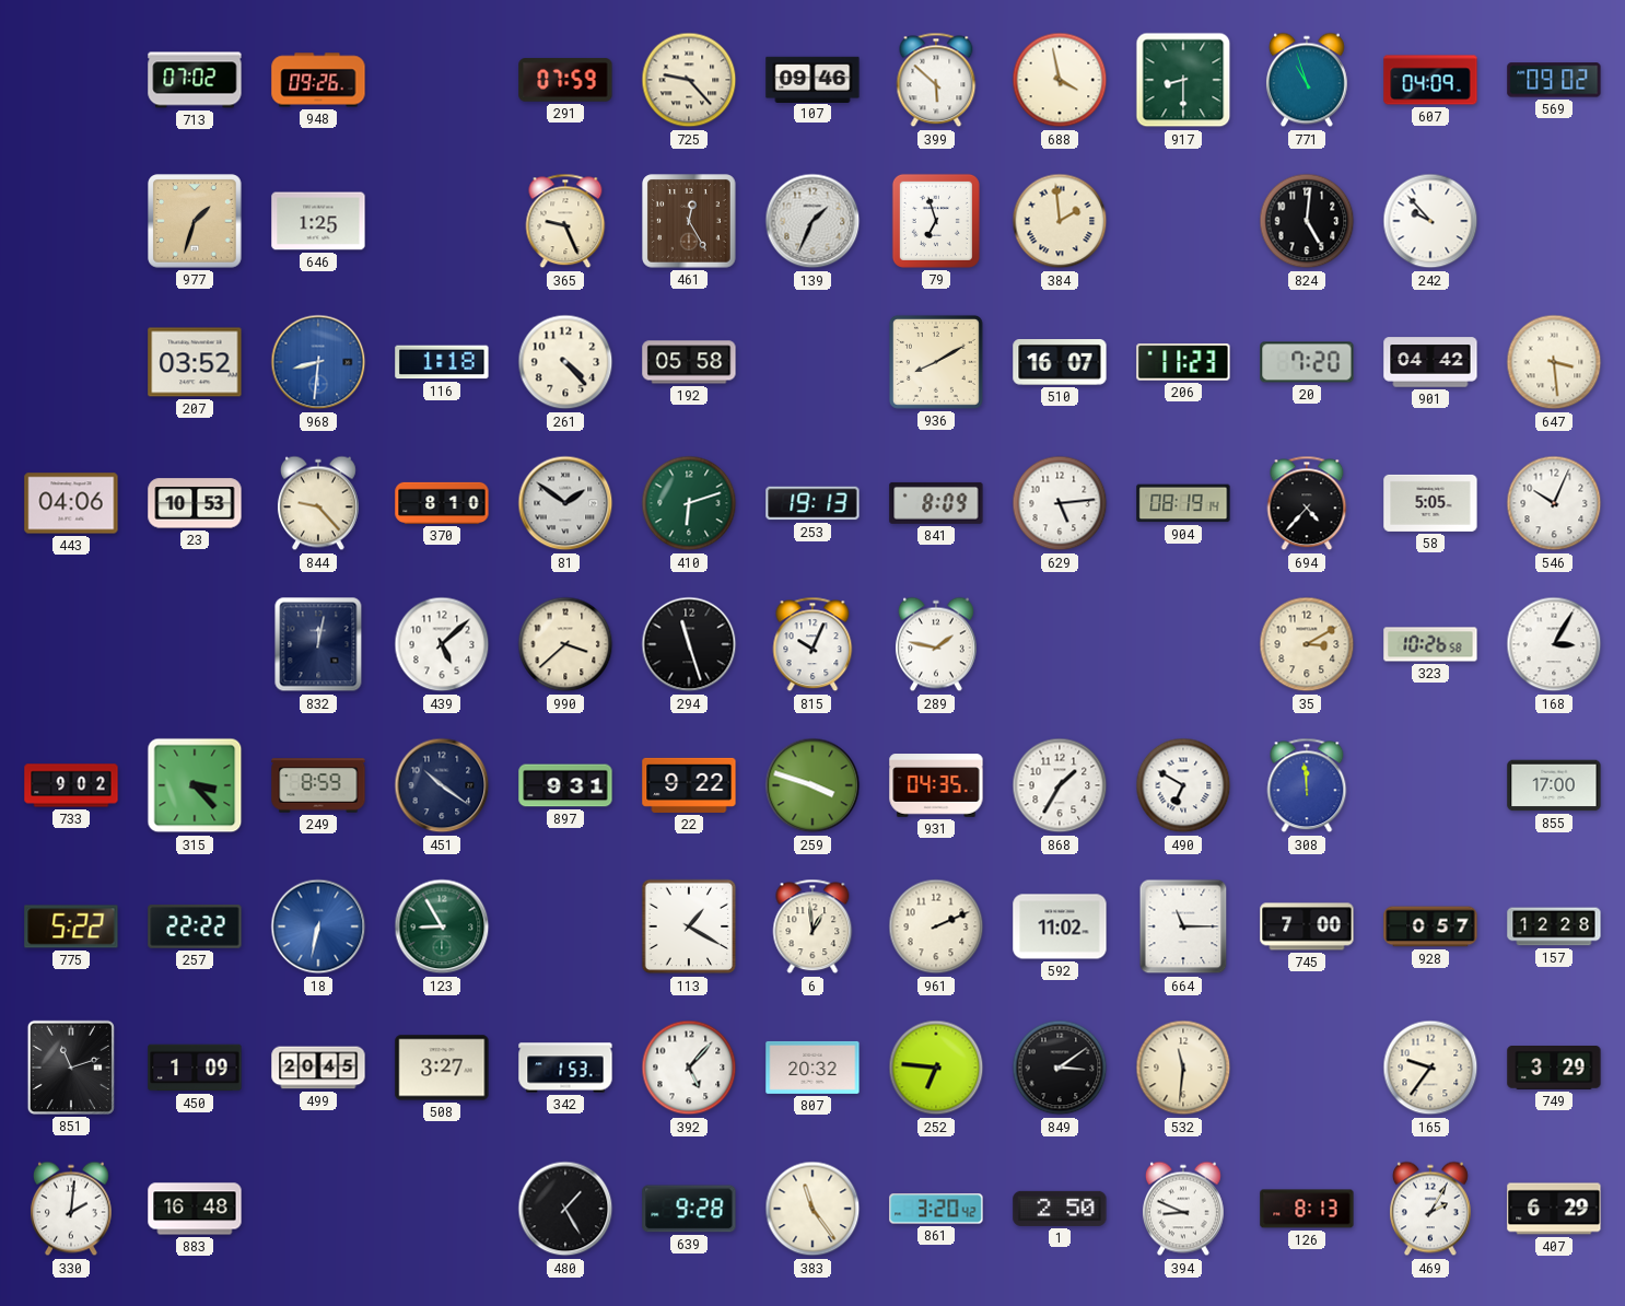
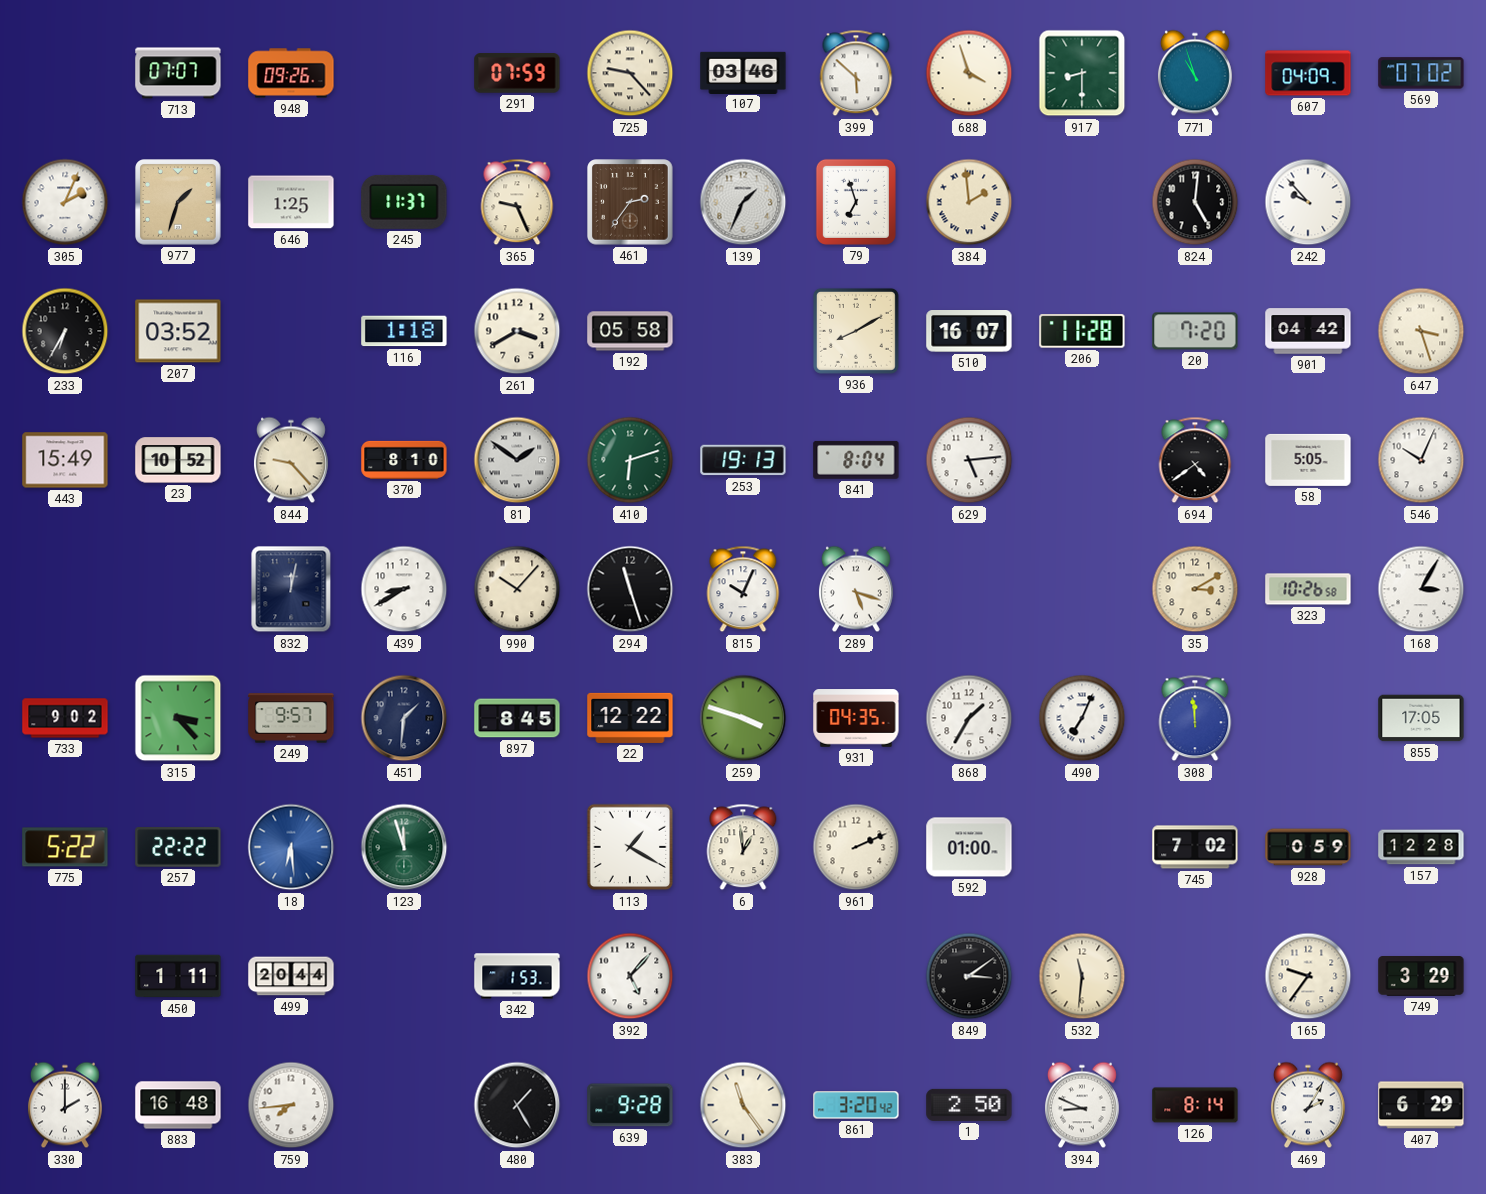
713: 07:02 -> 07:07
107: 09:46 -> 03:46
688: 3:58 -> 3:57
569: 09:02 -> 07:02
305: none -> 2:04
245: none -> 11:37
461: 12:25 -> 2:36
233: none -> 6:35
968: 8:31 -> none
261: 4:23 -> 3:40
206: 11:23 -> 11:28
647: 3:29 -> 3:27
443: 04:06 -> 15:49
23: 10:53 -> 10:52
841: 8:09 -> 8:04
904: 08:19 -> none
694: 4:37 -> 4:39
439: 5:08 -> 8:40
990: 3:38 -> 10:07
289: 1:47 -> 5:18
249: 8:59 -> 9:57
451: 10:21 -> 1:31
897: 9:31 -> 8:45
22: 9:22 -> 12:22
490: 6:50 -> 7:04
855: 17:00 -> 17:05
18: 6:32 -> 6:29
123: 8:55 -> 11:57
592: 11:02 -> 01:00
664: 11:15 -> none
745: 7:00 -> 7:02
928: 0:57 -> 0:59
851: 11:12 -> none
450: 1:09 -> 1:11
499: 20:45 -> 20:44
508: 3:27 -> none
807: 20:32 -> none
252: 6:46 -> none
330: 2:01 -> 2:00
759: none -> 7:44
126: 8:13 -> 8:14
